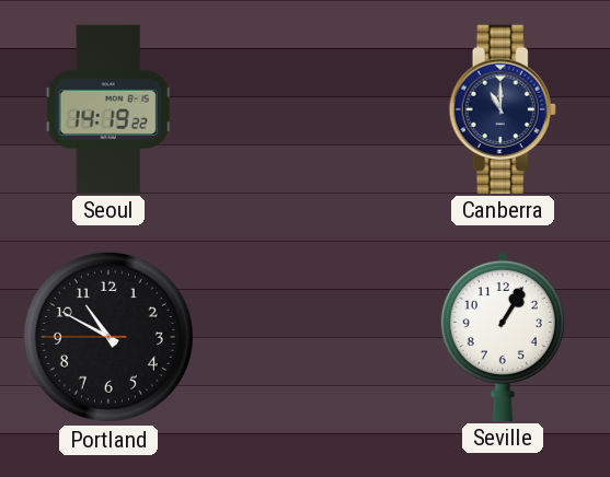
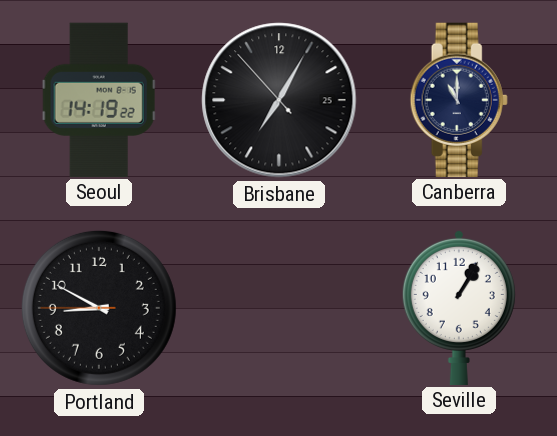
Brisbane: none -> 7:04
Portland: 10:49 -> 8:49
